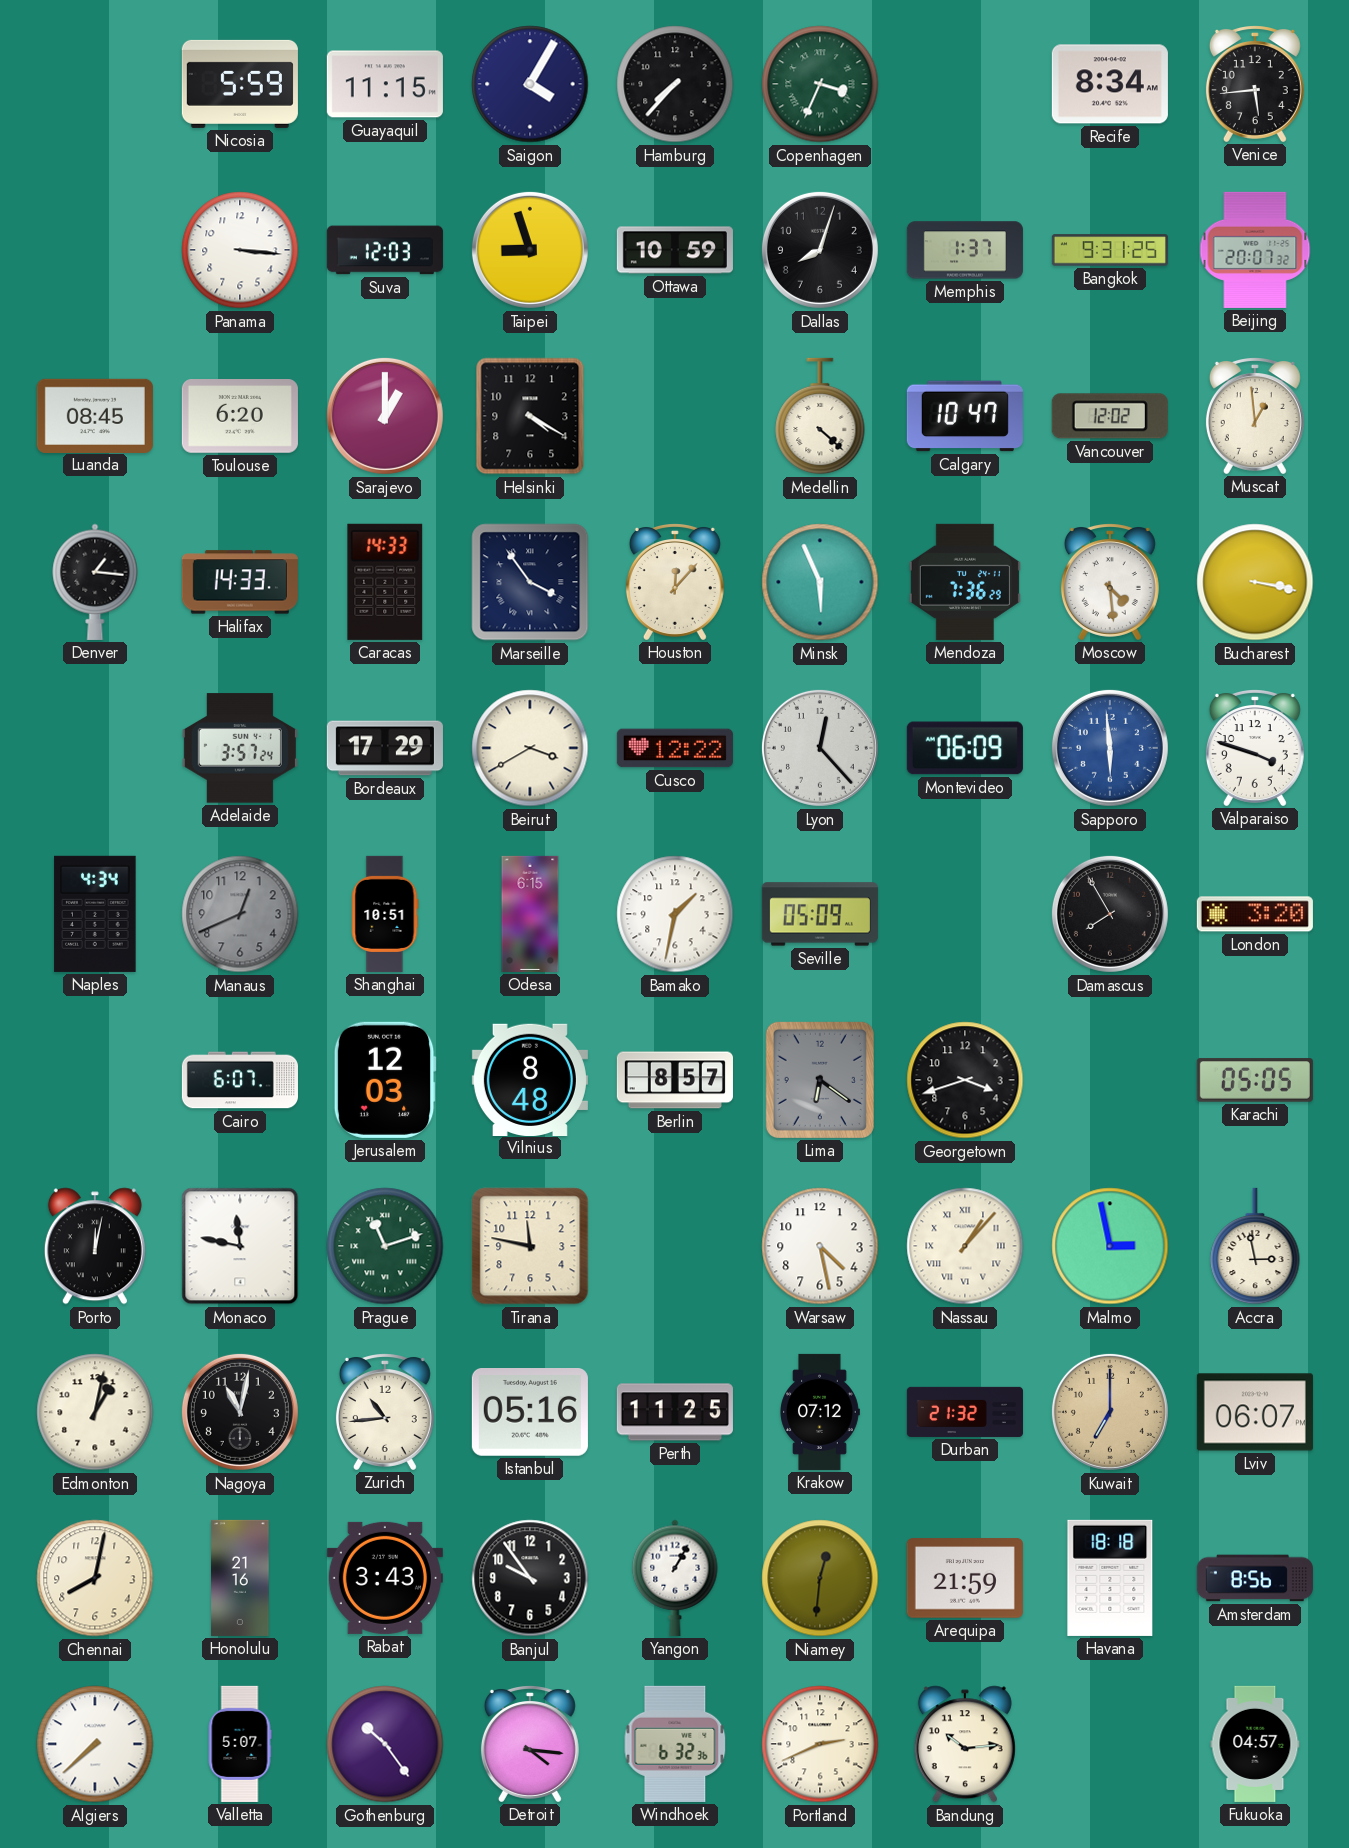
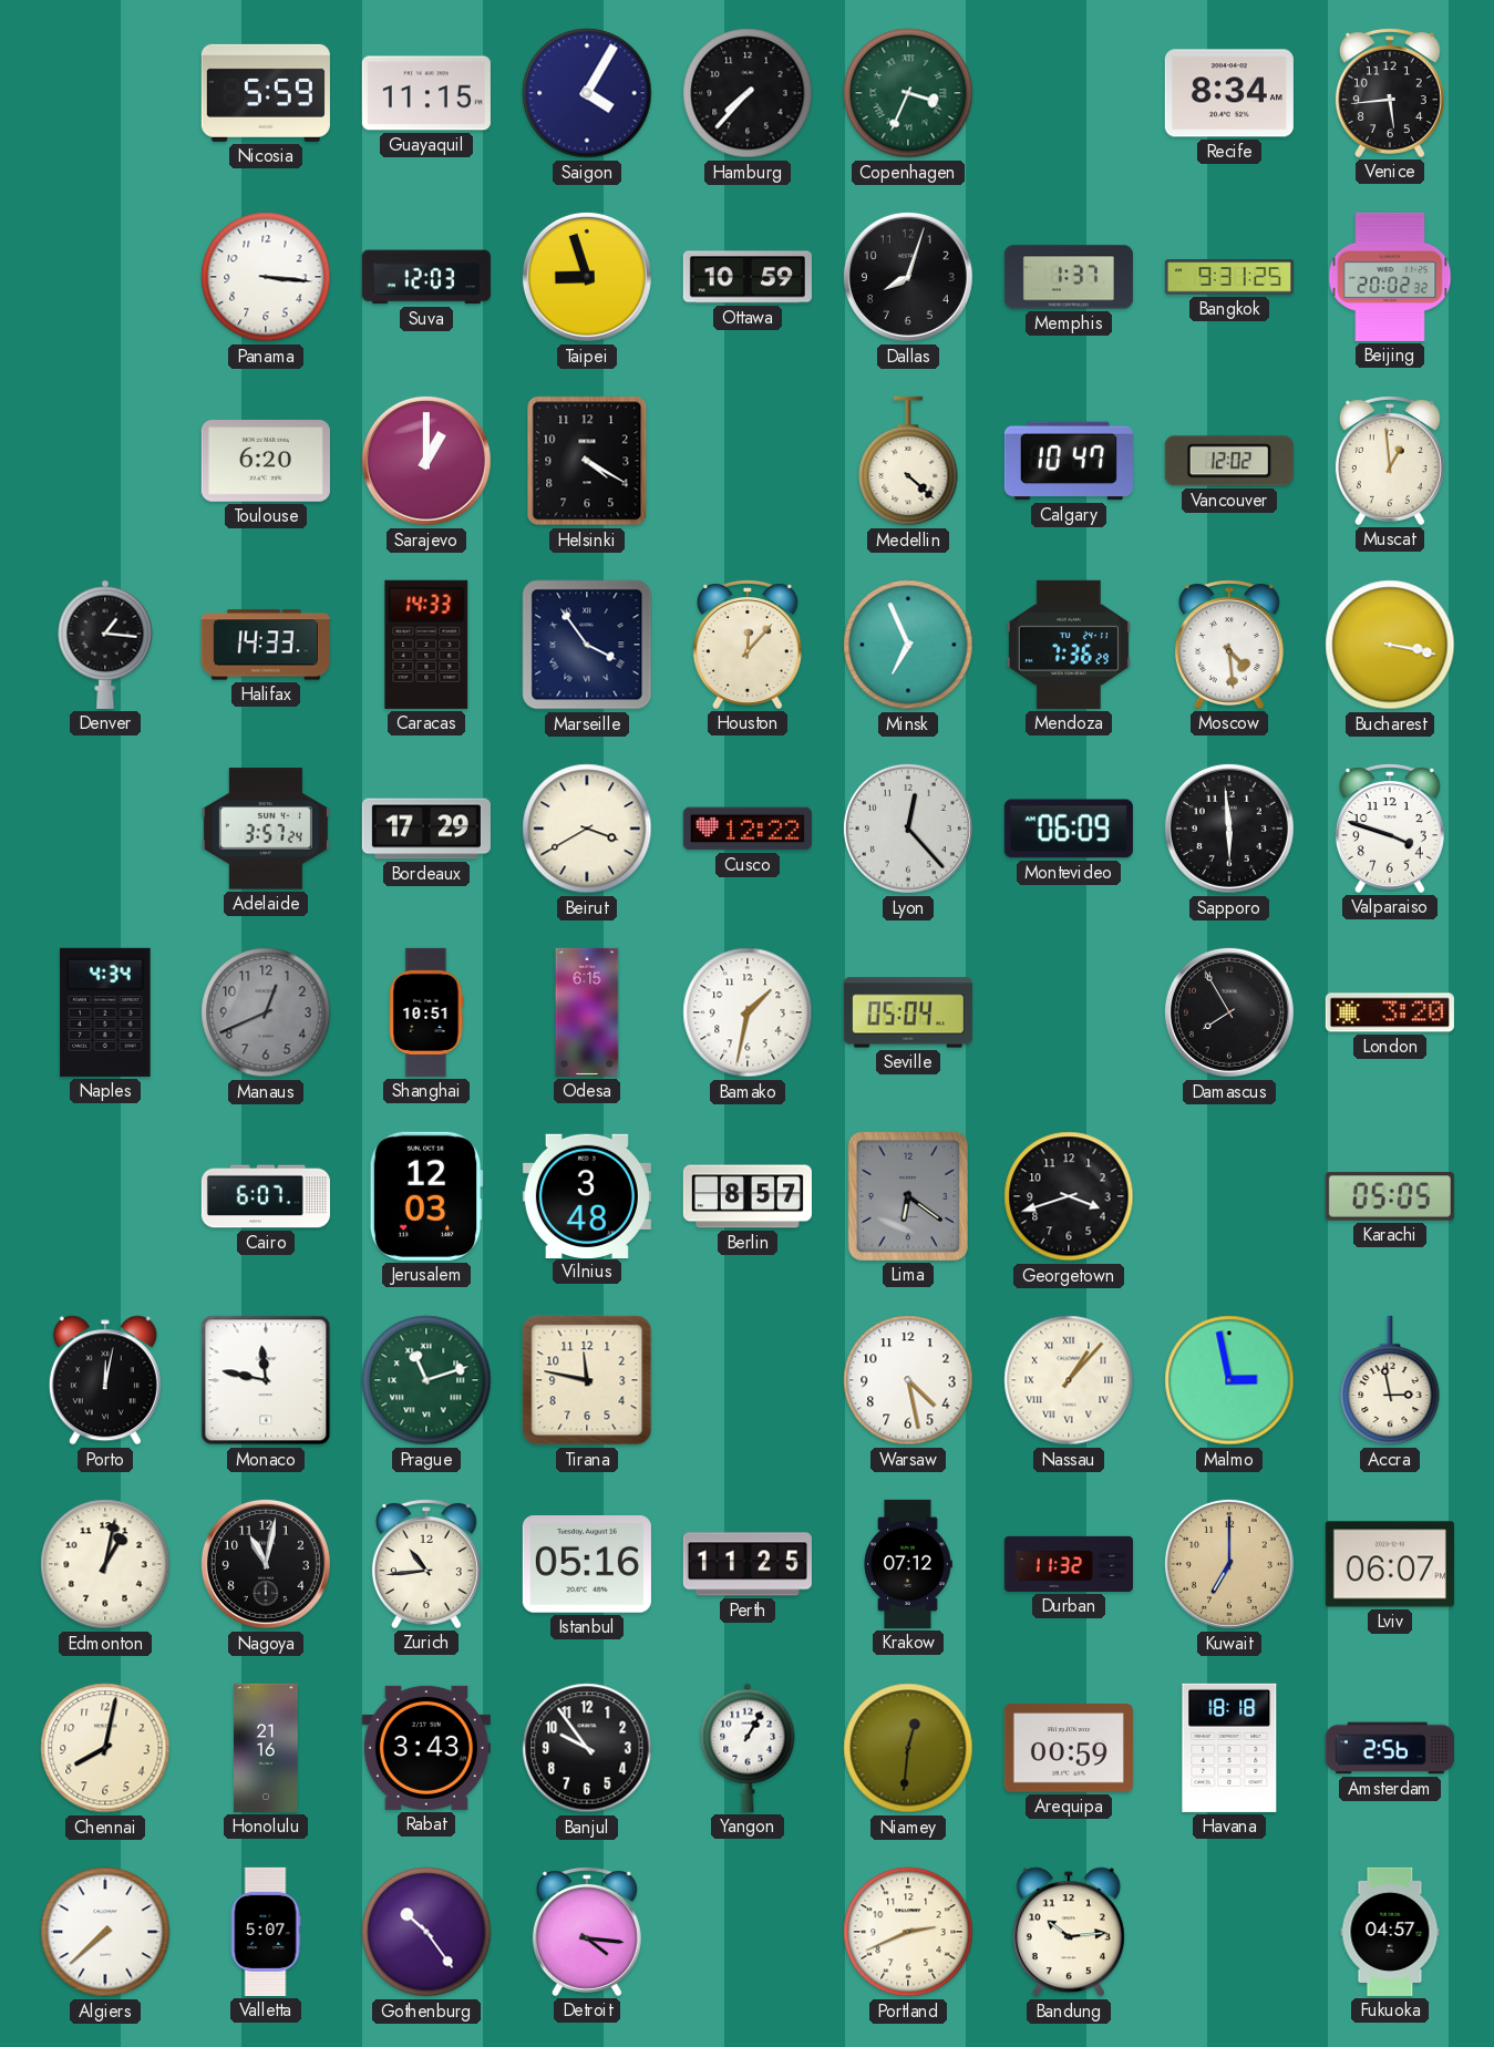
Beijing: 20:07 -> 20:02
Luanda: 08:45 -> none
Minsk: 5:56 -> 6:56
Sapporo dial: blue -> black
Seville: 05:09 -> 05:04
Vilnius: 8:48 -> 3:48
Durban: 21:32 -> 11:32
Arequipa: 21:59 -> 00:59
Amsterdam: 8:56 -> 2:56
Windhoek: 6:32 -> none
